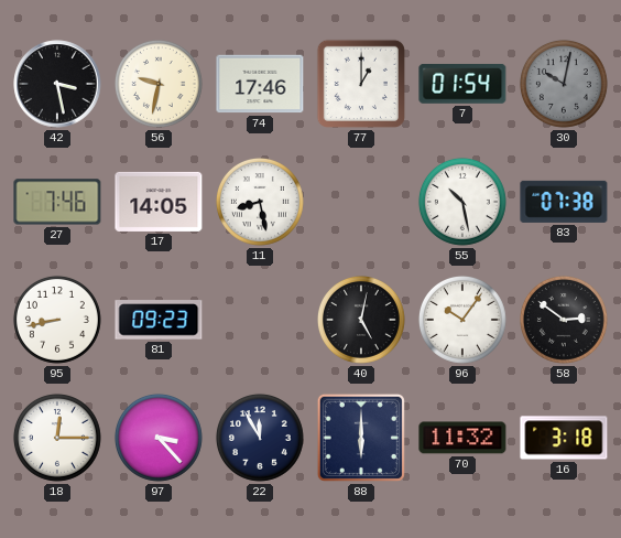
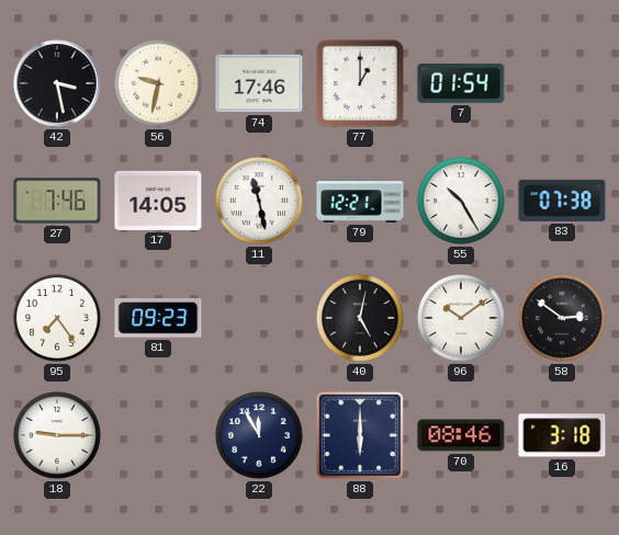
30: 10:02 -> none
11: 8:28 -> 11:28
79: none -> 12:21
55: 10:28 -> 10:25
95: 8:43 -> 7:24
96: 10:06 -> 10:09
18: 12:15 -> 9:15
97: 3:23 -> none
70: 11:32 -> 08:46
